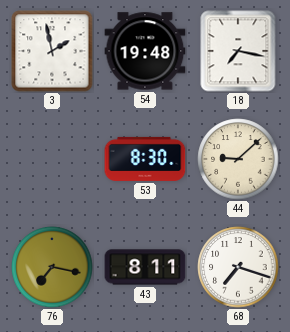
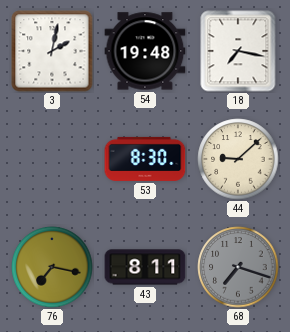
3: 1:58 -> 2:02
68 dial: white -> grey
